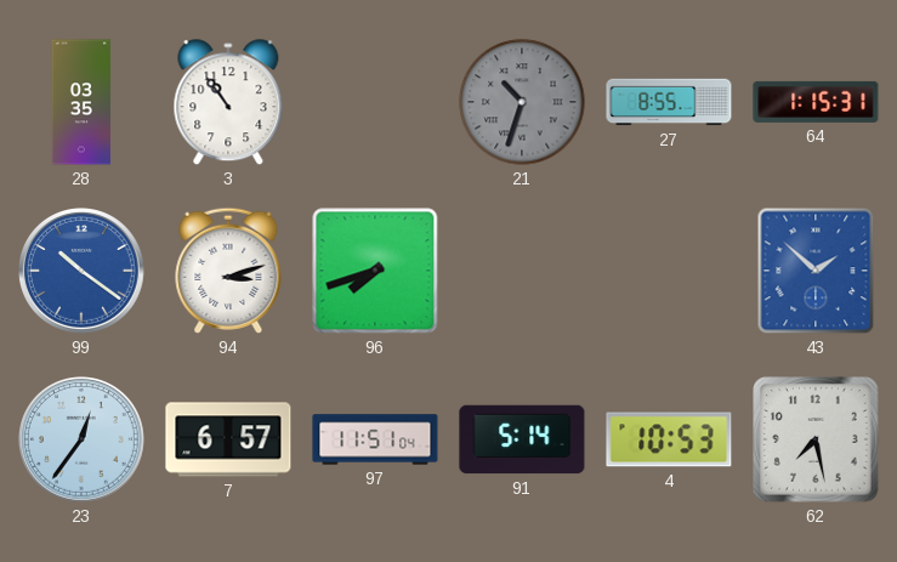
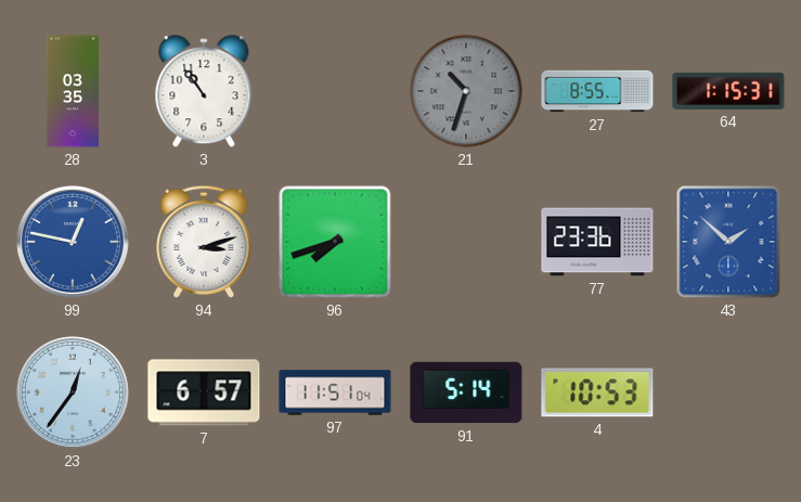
99: 10:21 -> 12:47
77: none -> 23:36
62: 7:28 -> none
